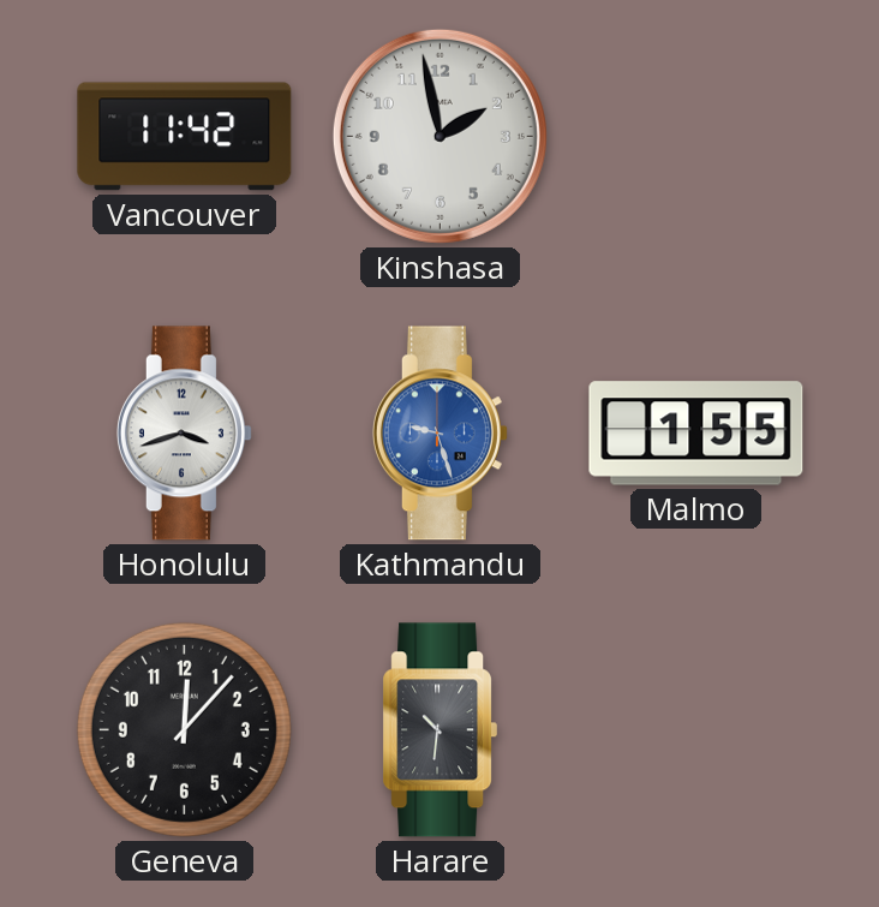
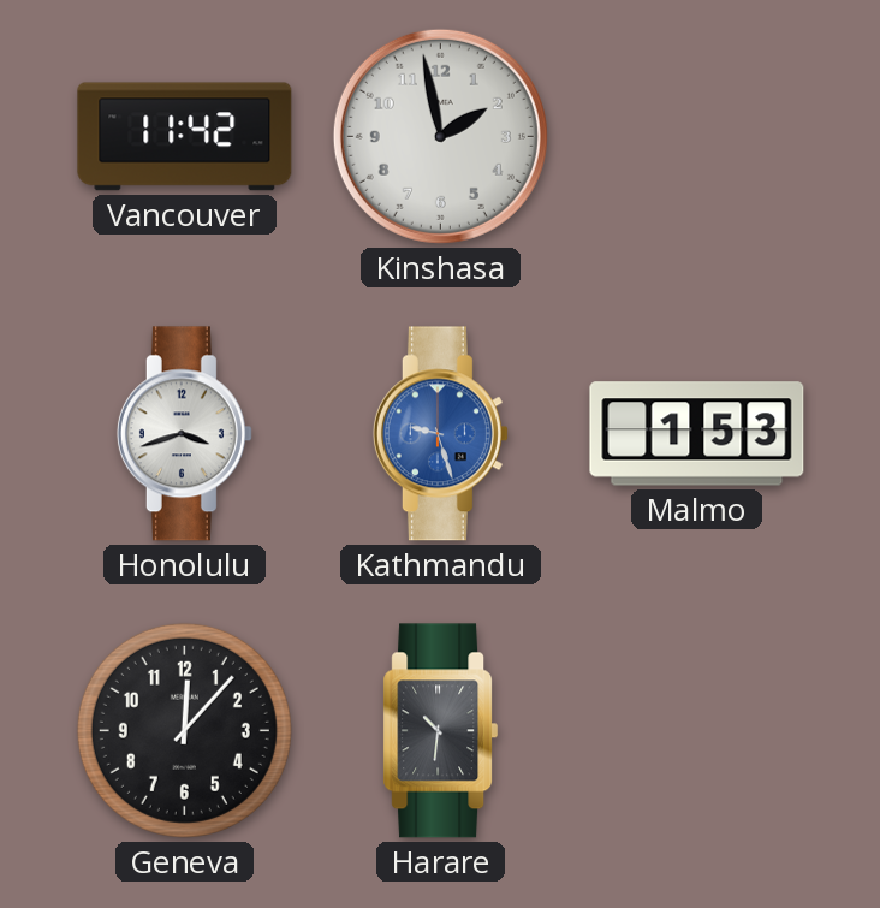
Malmo: 1:55 -> 1:53
